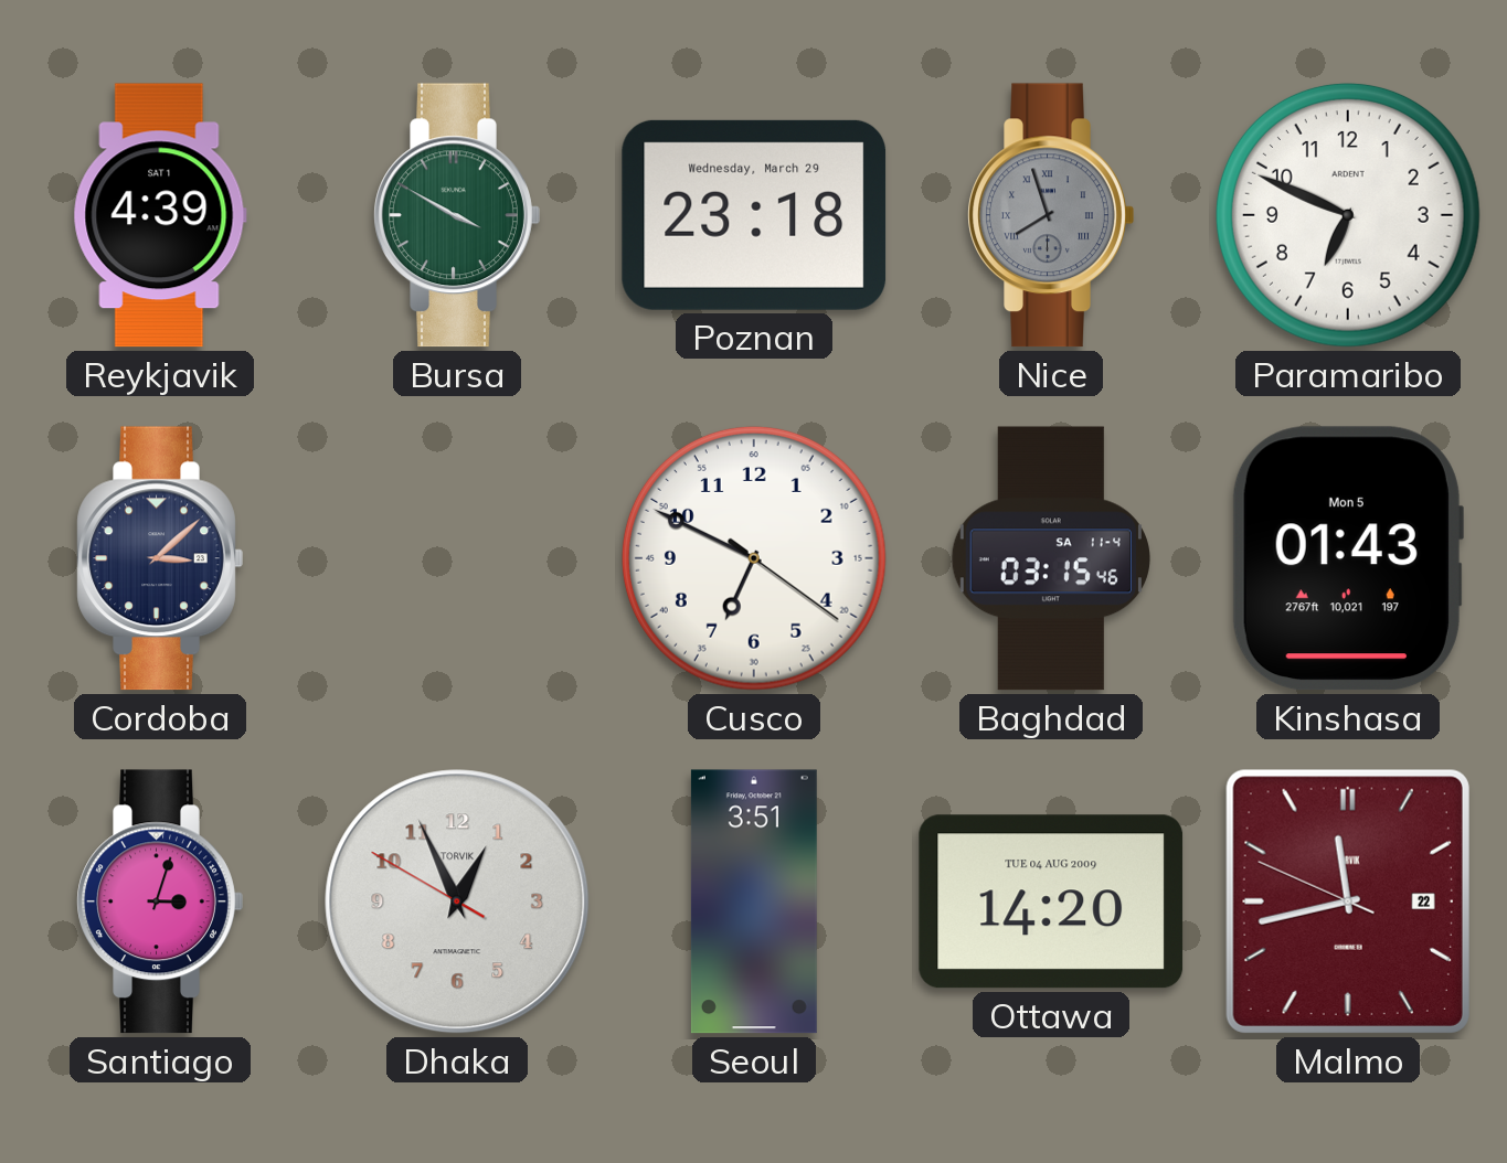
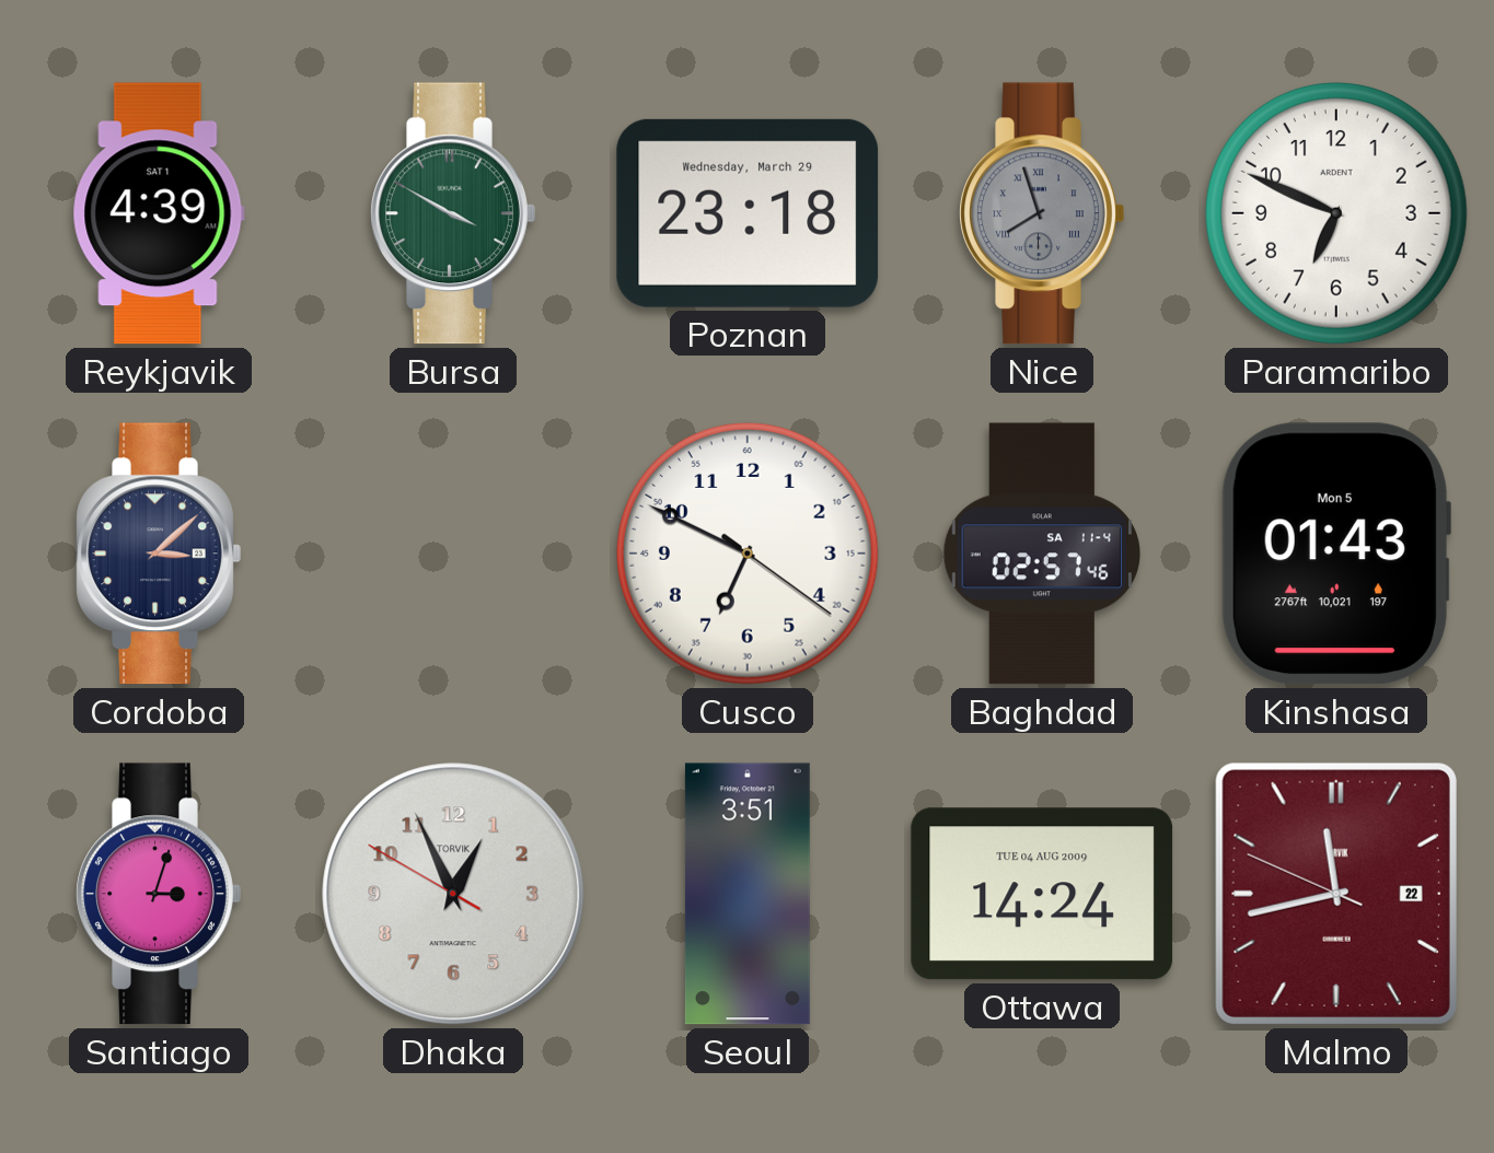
Baghdad: 03:15 -> 02:57
Ottawa: 14:20 -> 14:24
